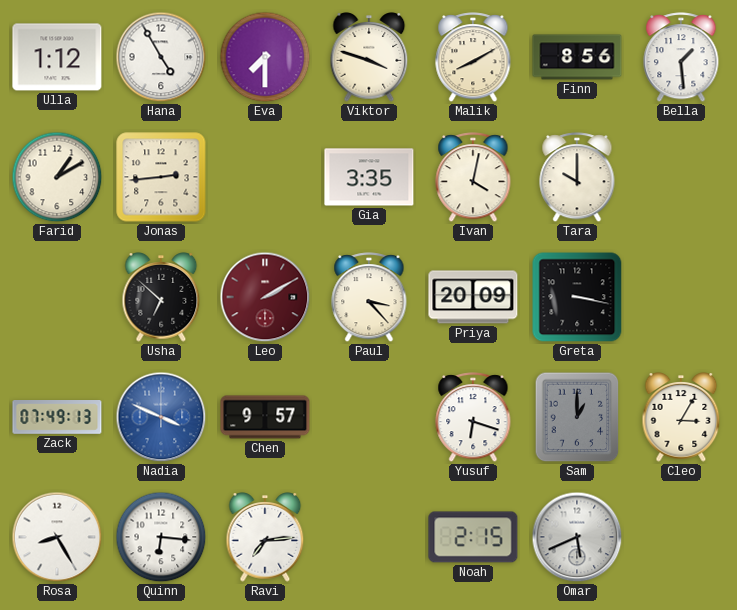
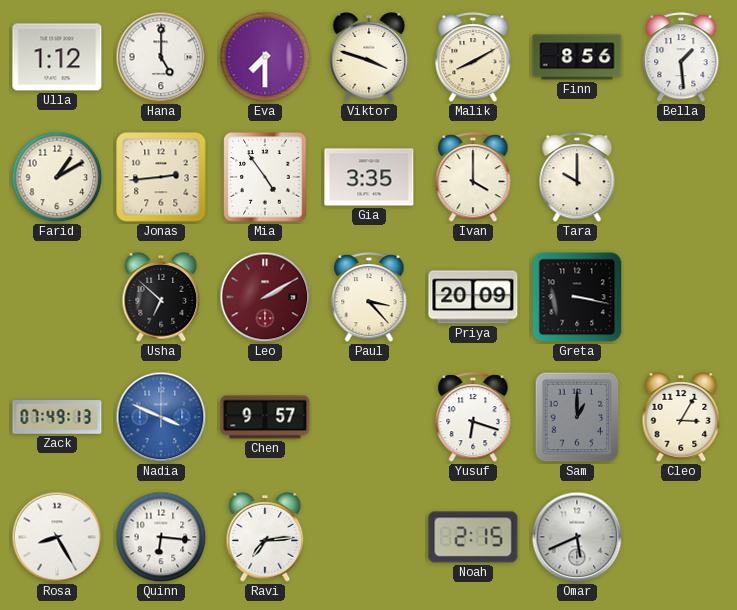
Hana: 4:55 -> 5:00
Mia: none -> 4:54
Ivan: 4:02 -> 4:00
